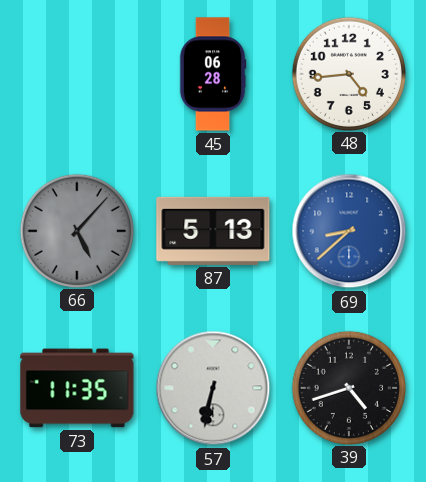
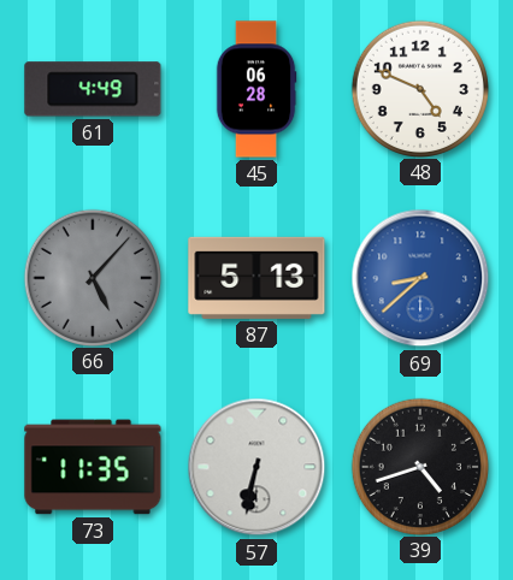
61: none -> 4:49
48: 4:44 -> 4:49
